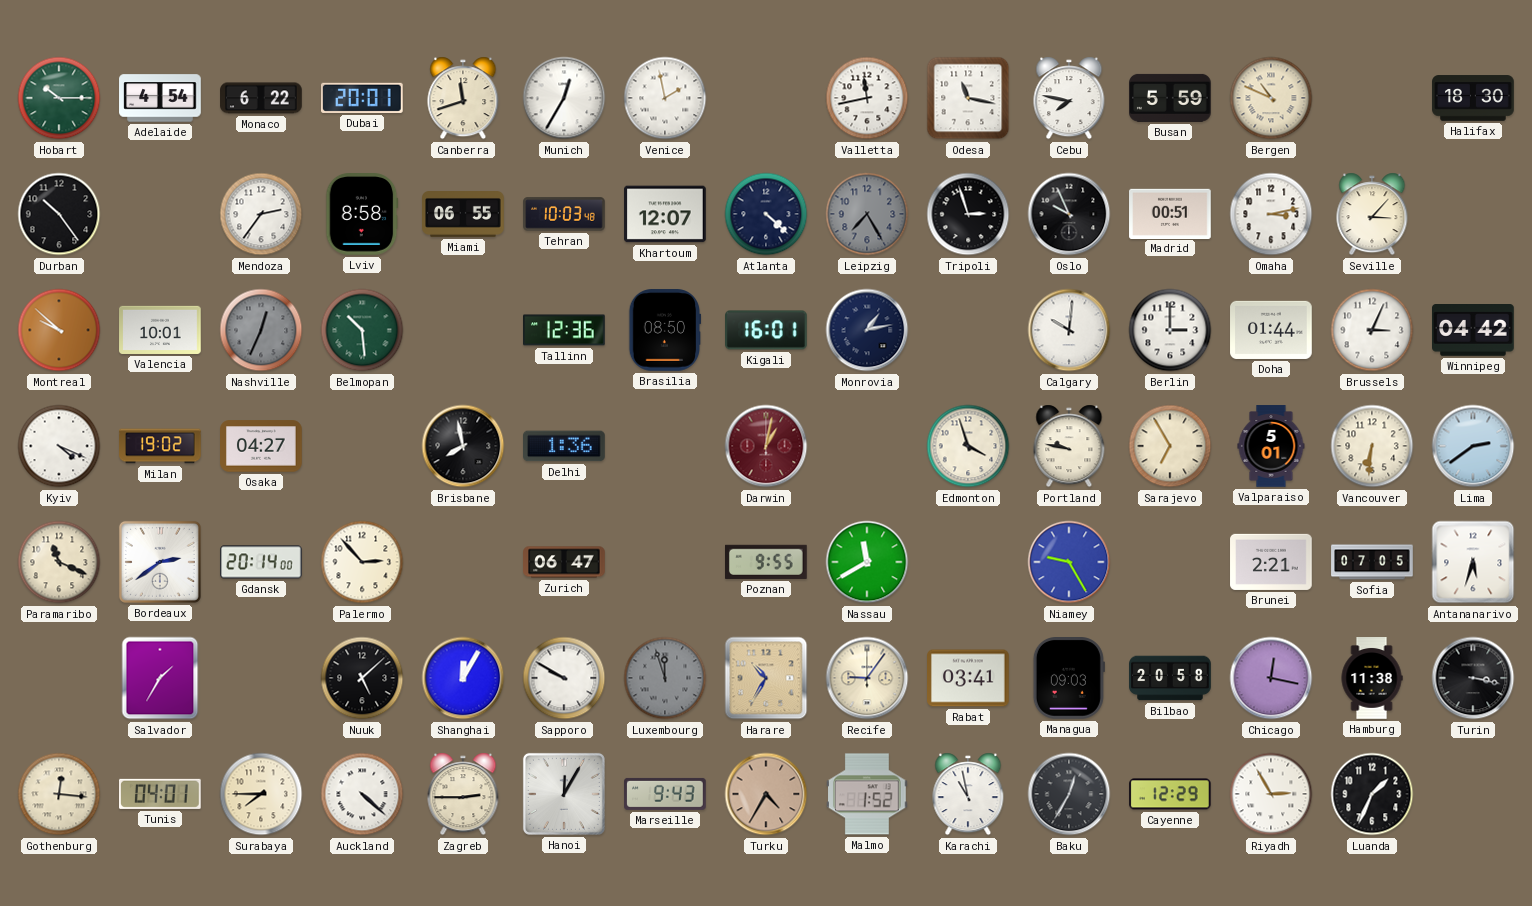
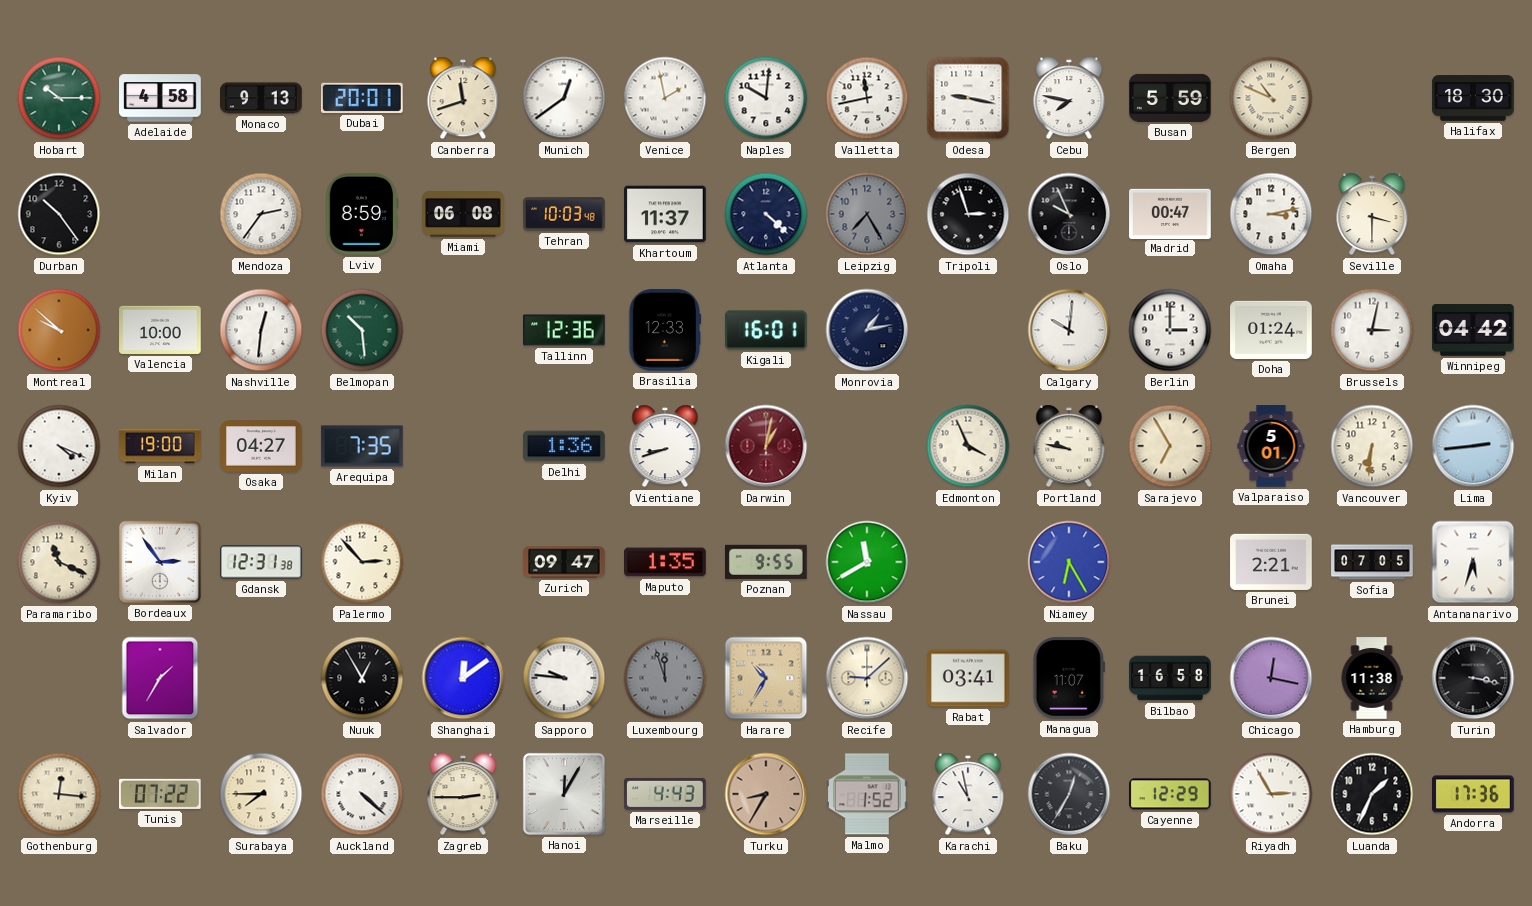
Adelaide: 4:54 -> 4:58
Monaco: 6:22 -> 9:13
Munich: 12:35 -> 12:39
Naples: none -> 10:01
Odesa: 11:17 -> 9:17
Lviv: 8:58 -> 8:59
Miami: 06:55 -> 06:08
Khartoum: 12:07 -> 11:37
Madrid: 00:51 -> 00:47
Seville: 3:07 -> 3:30
Valencia: 10:01 -> 10:00
Nashville: 12:34 -> 12:31
Nashville dial: grey -> white
Brasilia: 08:50 -> 12:33
Doha: 01:44 -> 01:24
Brussels: 3:04 -> 3:02
Milan: 19:02 -> 19:00
Arequipa: none -> 7:35
Brisbane: 7:58 -> none
Vientiane: none -> 8:42
Edmonton: 3:57 -> 3:56
Lima: 2:39 -> 2:44
Bordeaux: 2:39 -> 2:54
Gdansk: 20:14 -> 12:31
Zurich: 06:47 -> 09:47
Maputo: none -> 1:35
Niamey: 9:25 -> 6:25
Nuuk: 5:08 -> 12:55
Shanghai: 12:05 -> 12:09
Sapporo: 9:50 -> 9:46
Recife: 9:06 -> 9:08
Managua: 09:03 -> 11:07
Bilbao: 20:58 -> 16:58
Tunis: 04:01 -> 07:22
Marseille: 9:43 -> 4:43
Turku: 4:35 -> 8:35
Andorra: none -> 17:36
